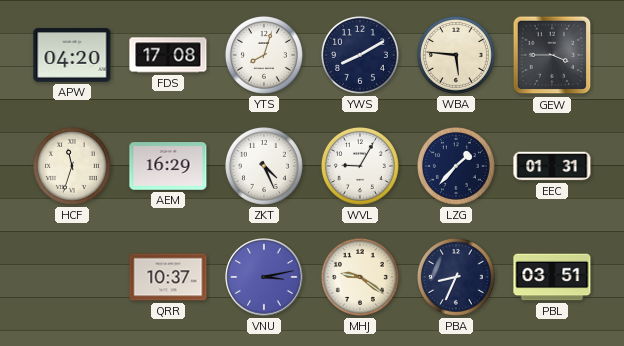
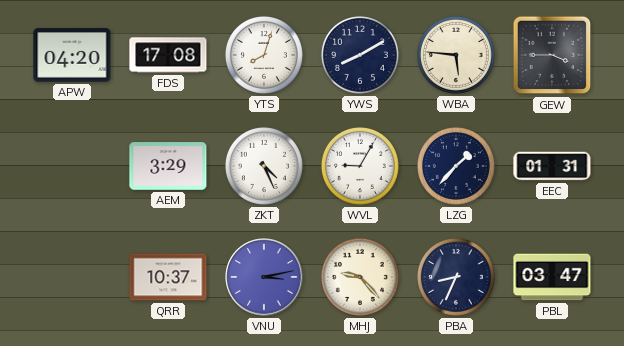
HCF: 11:33 -> none
AEM: 16:29 -> 3:29
MHJ: 9:21 -> 9:23
PBL: 03:51 -> 03:47
